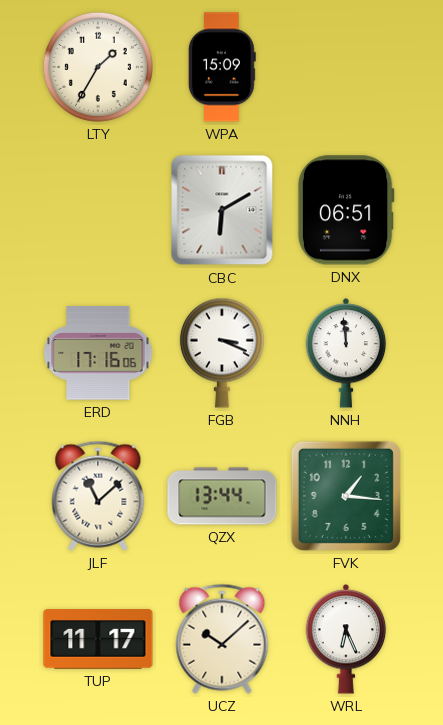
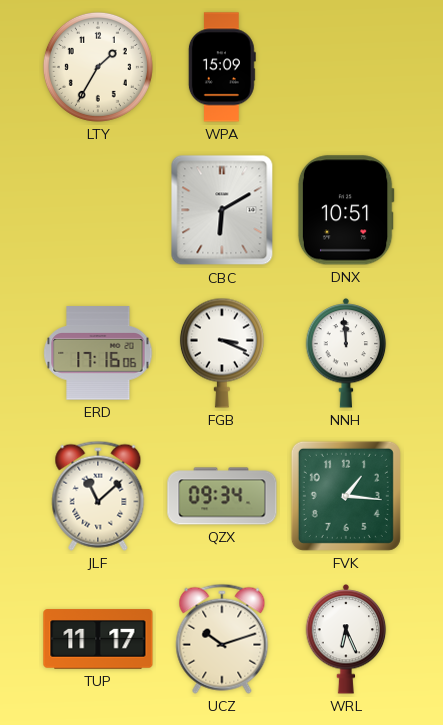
DNX: 06:51 -> 10:51
QZX: 13:44 -> 09:34
UCZ: 10:08 -> 10:12
